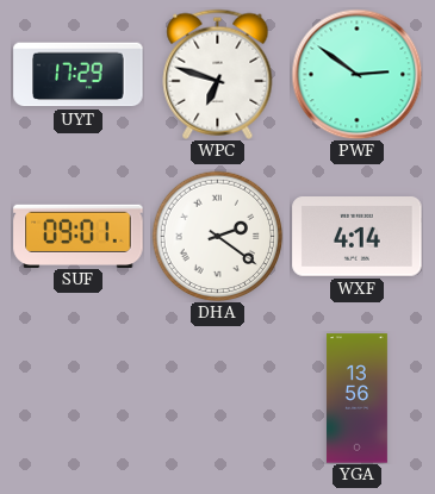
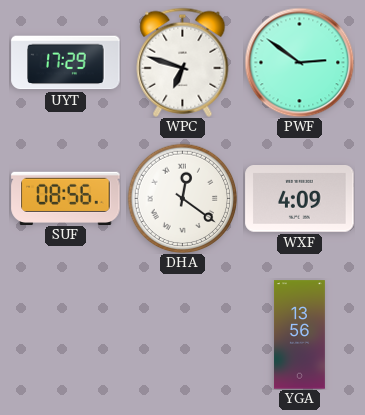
SUF: 09:01 -> 08:56
DHA: 2:21 -> 12:21
WXF: 4:14 -> 4:09
